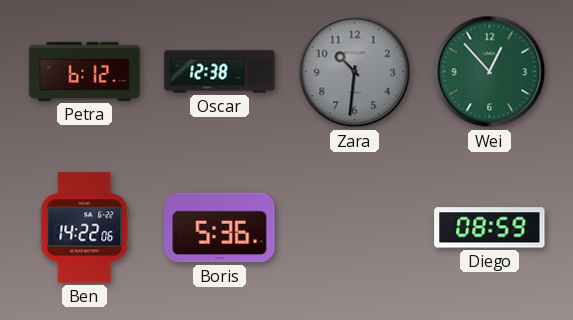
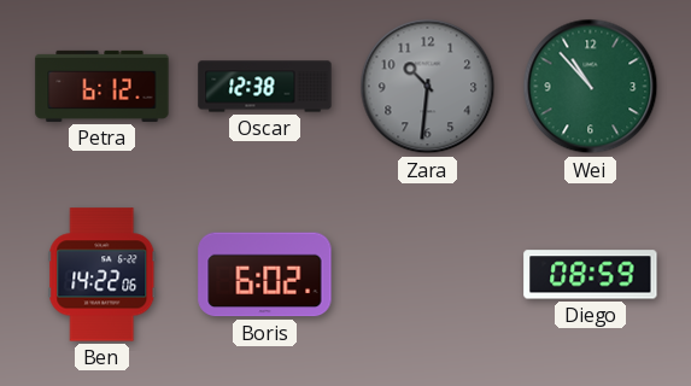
Wei: 12:53 -> 10:53
Boris: 5:36 -> 6:02
